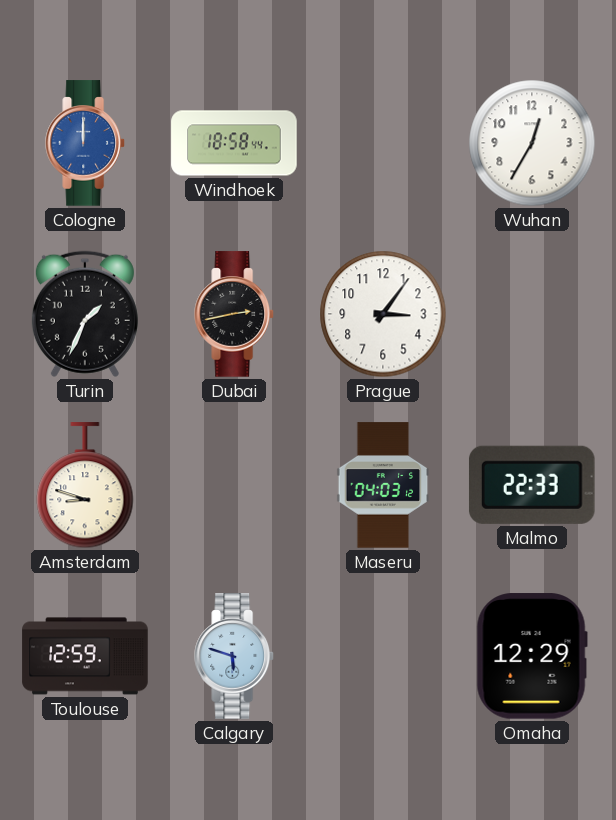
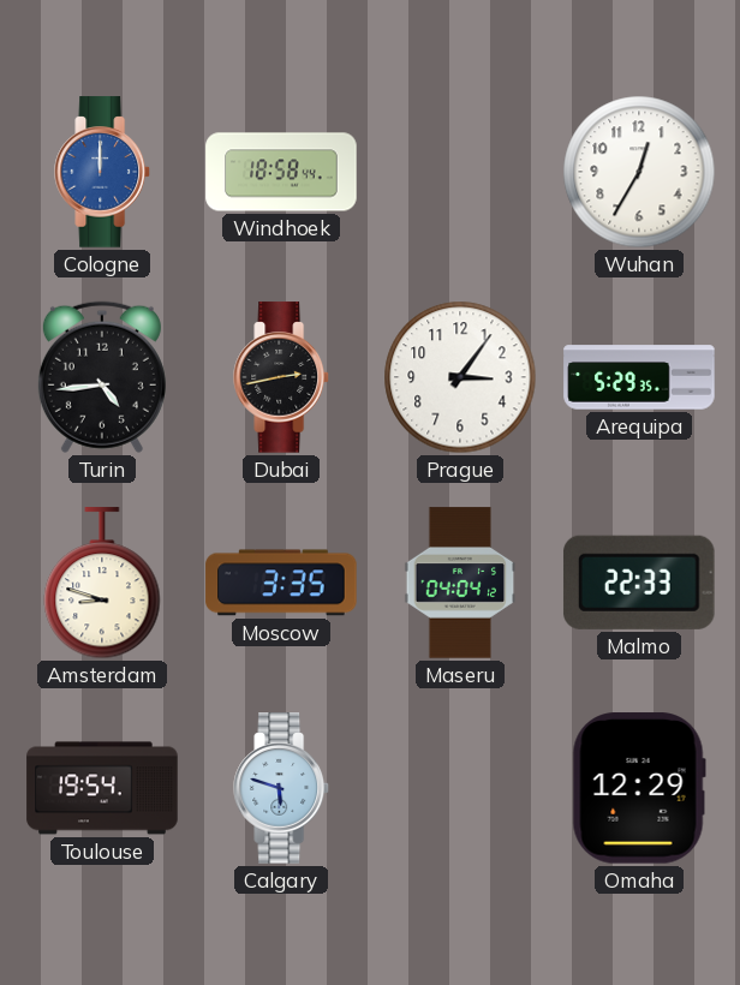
Turin: 1:34 -> 4:44
Arequipa: none -> 5:29
Moscow: none -> 3:35
Maseru: 04:03 -> 04:04
Toulouse: 12:59 -> 19:54
